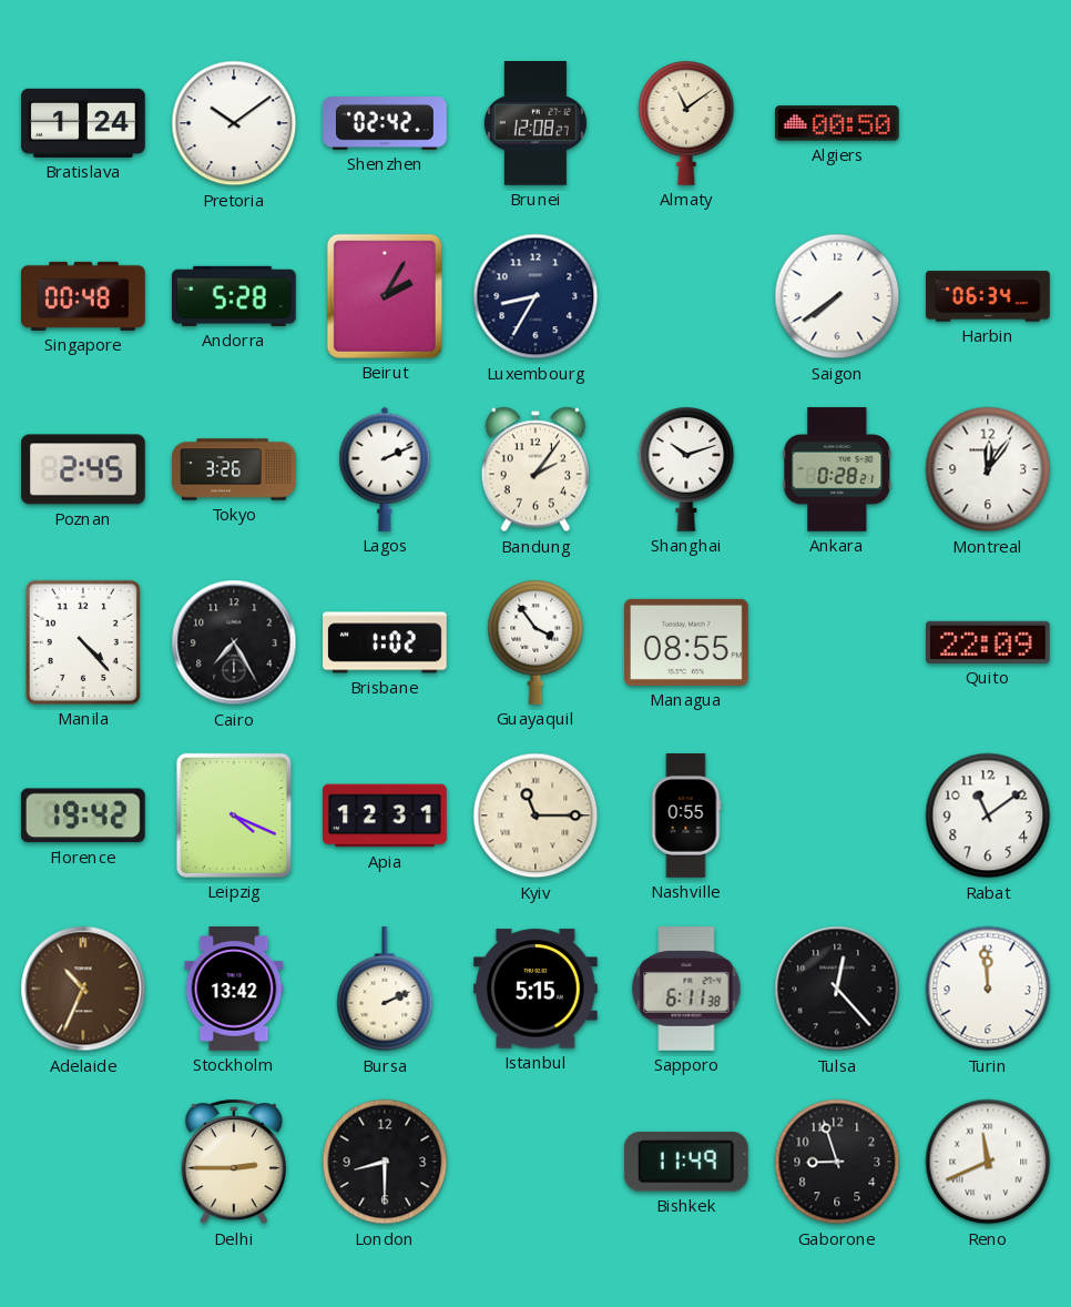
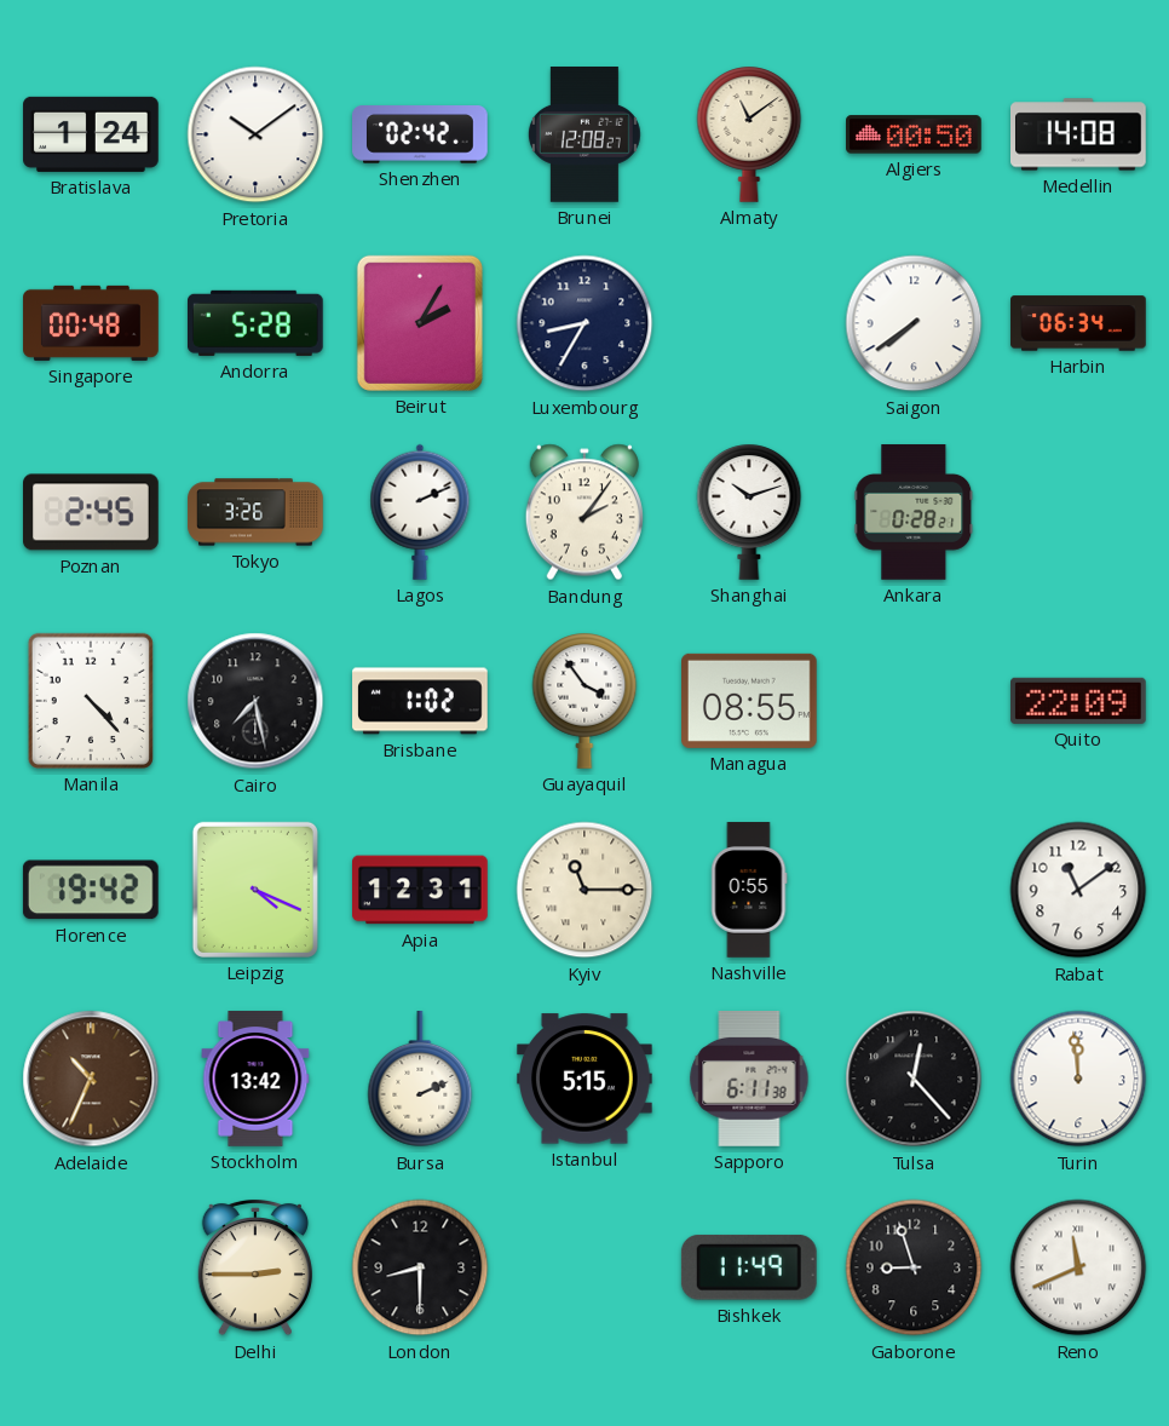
Medellin: none -> 14:08
Montreal: 12:06 -> none
Cairo: 7:25 -> 7:28
